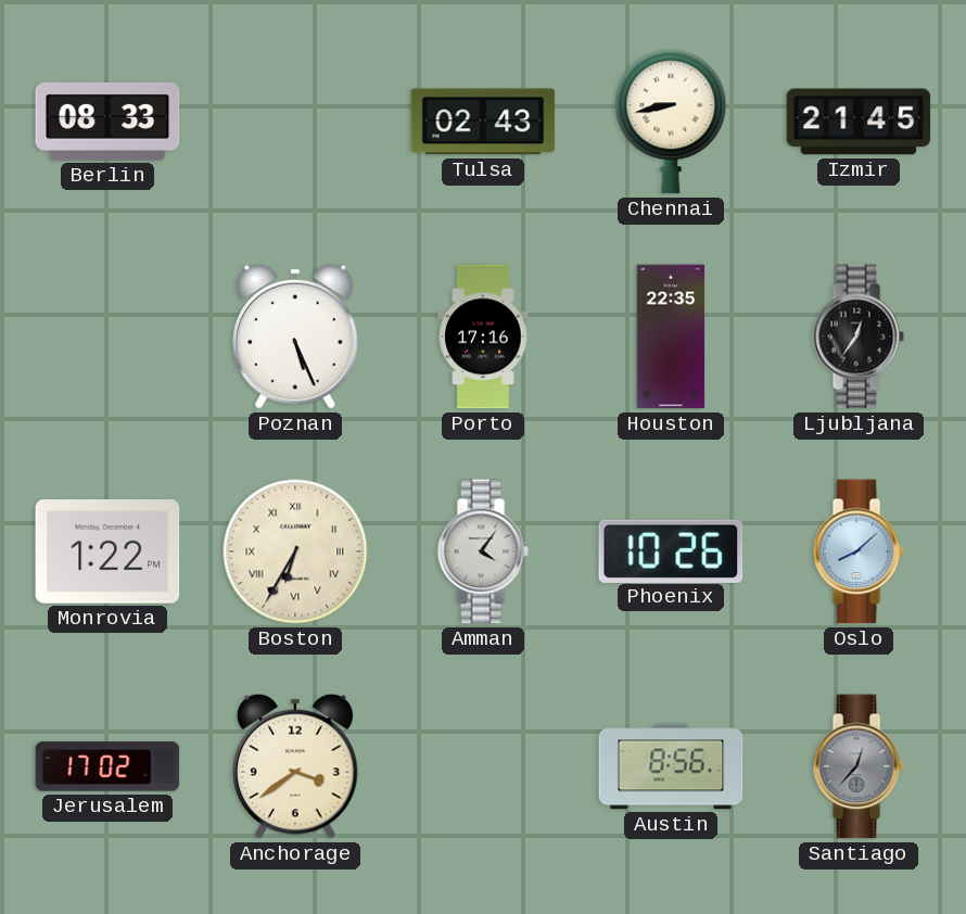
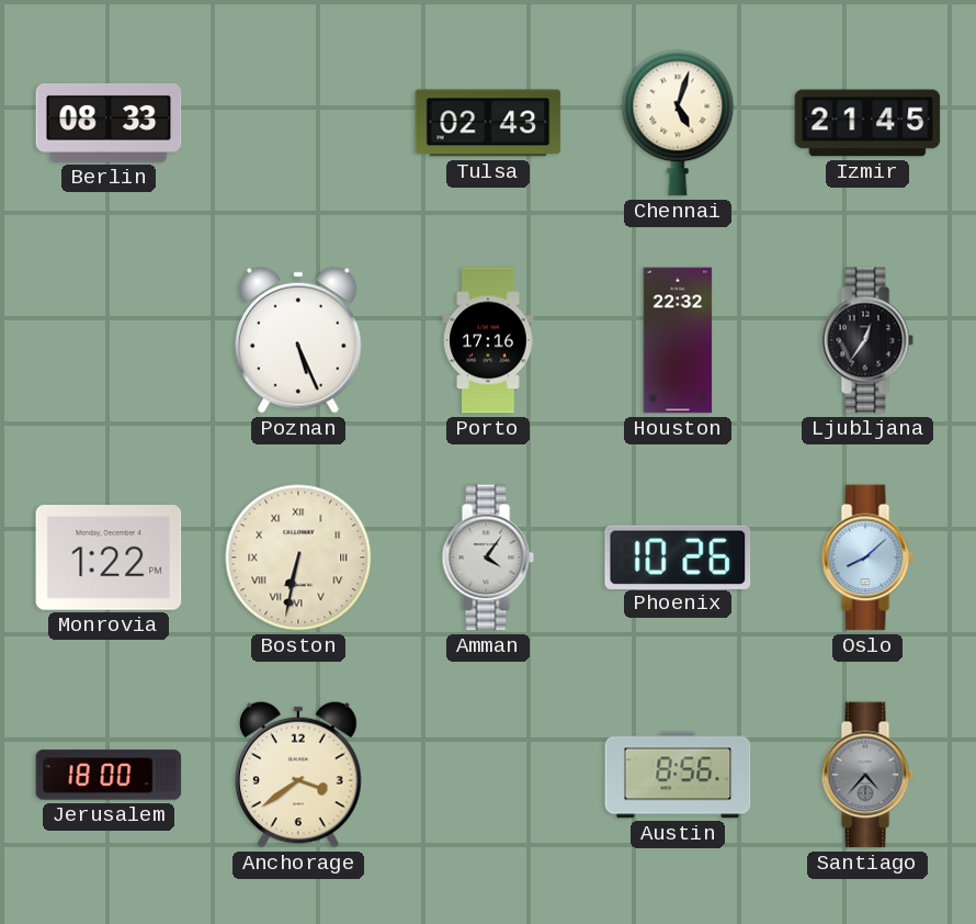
Chennai: 8:43 -> 5:03
Houston: 22:35 -> 22:32
Boston: 6:35 -> 6:32
Jerusalem: 17:02 -> 18:00
Santiago: 12:37 -> 4:37
